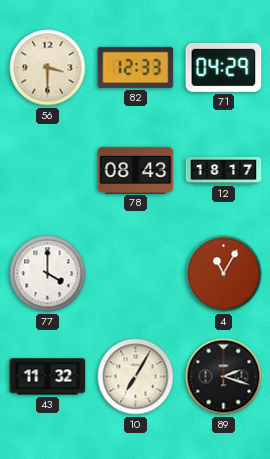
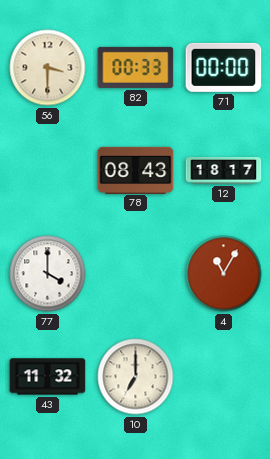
82: 12:33 -> 00:33
71: 04:29 -> 00:00
10: 7:05 -> 7:00
89: 2:18 -> none
